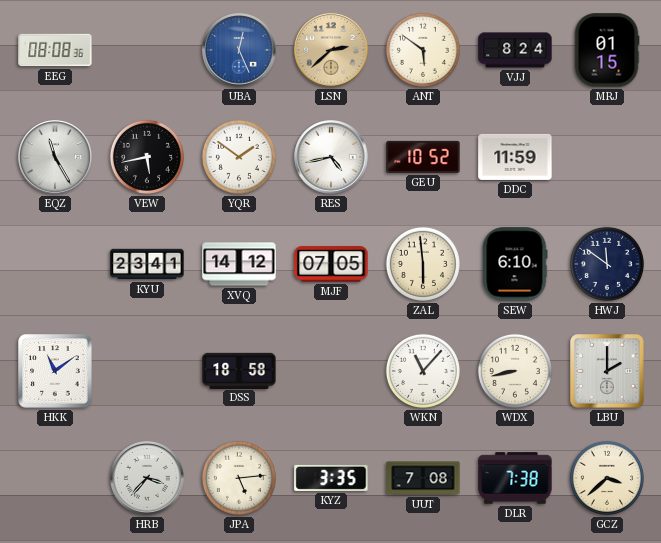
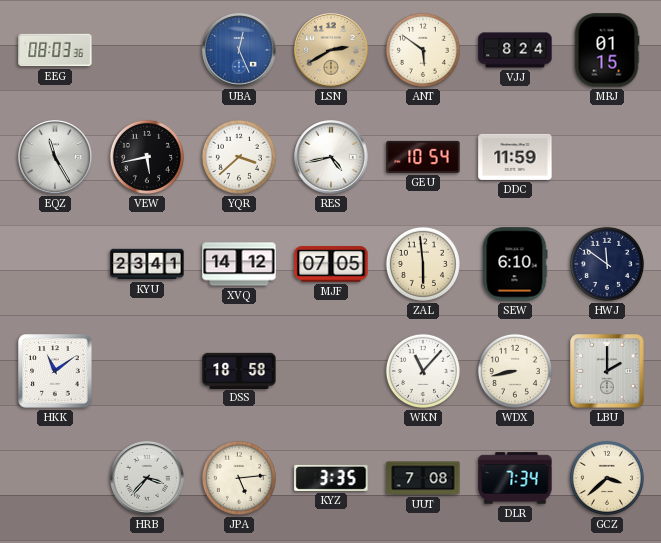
EEG: 08:08 -> 08:03
LSN: 2:38 -> 2:40
YQR: 1:51 -> 3:38
GEU: 10:52 -> 10:54
DLR: 7:38 -> 7:34
